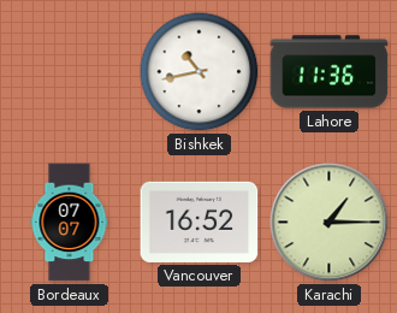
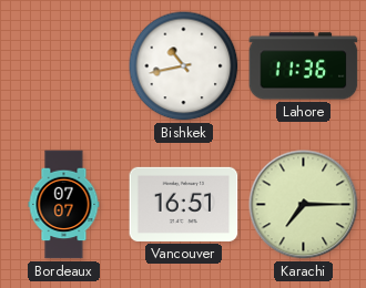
Vancouver: 16:52 -> 16:51
Karachi: 1:15 -> 7:15
